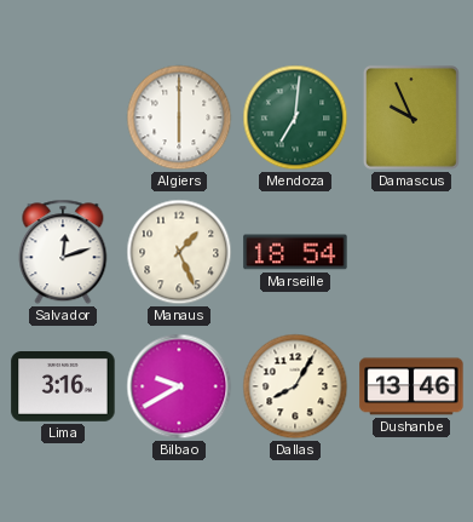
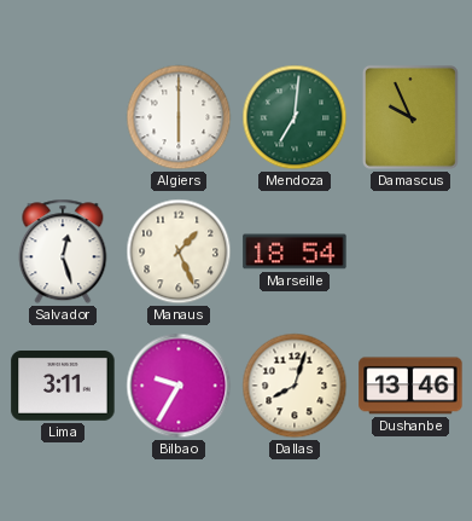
Salvador: 12:12 -> 12:27
Lima: 3:16 -> 3:11
Bilbao: 9:40 -> 9:35
Dallas: 8:05 -> 8:03
